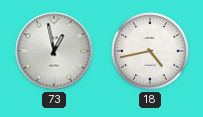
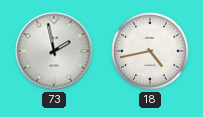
73: 12:58 -> 1:58
